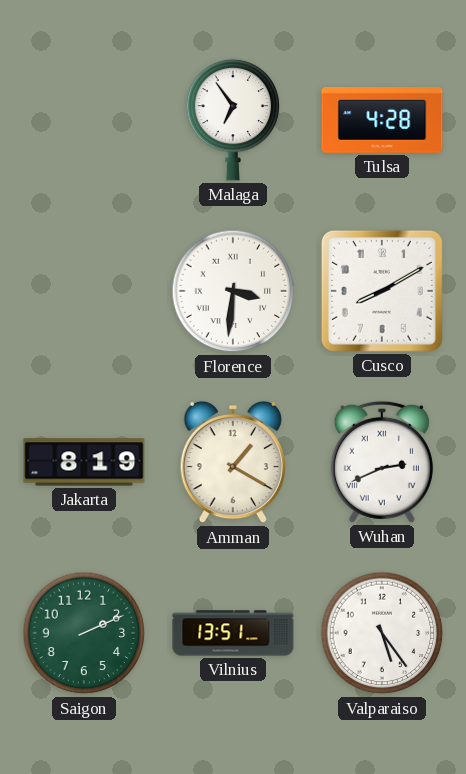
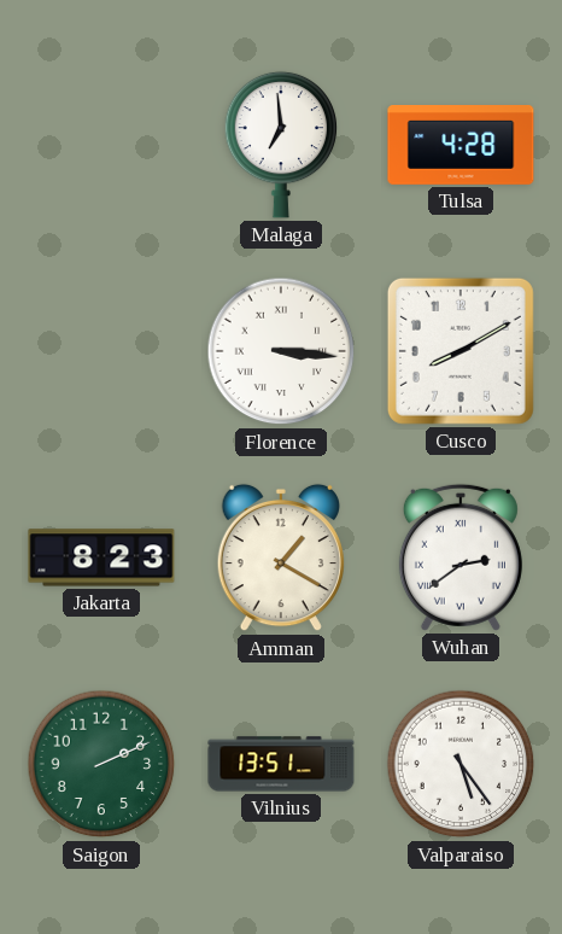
Malaga: 6:54 -> 6:59
Florence: 3:31 -> 3:16
Jakarta: 8:19 -> 8:23
Wuhan: 2:41 -> 2:39
